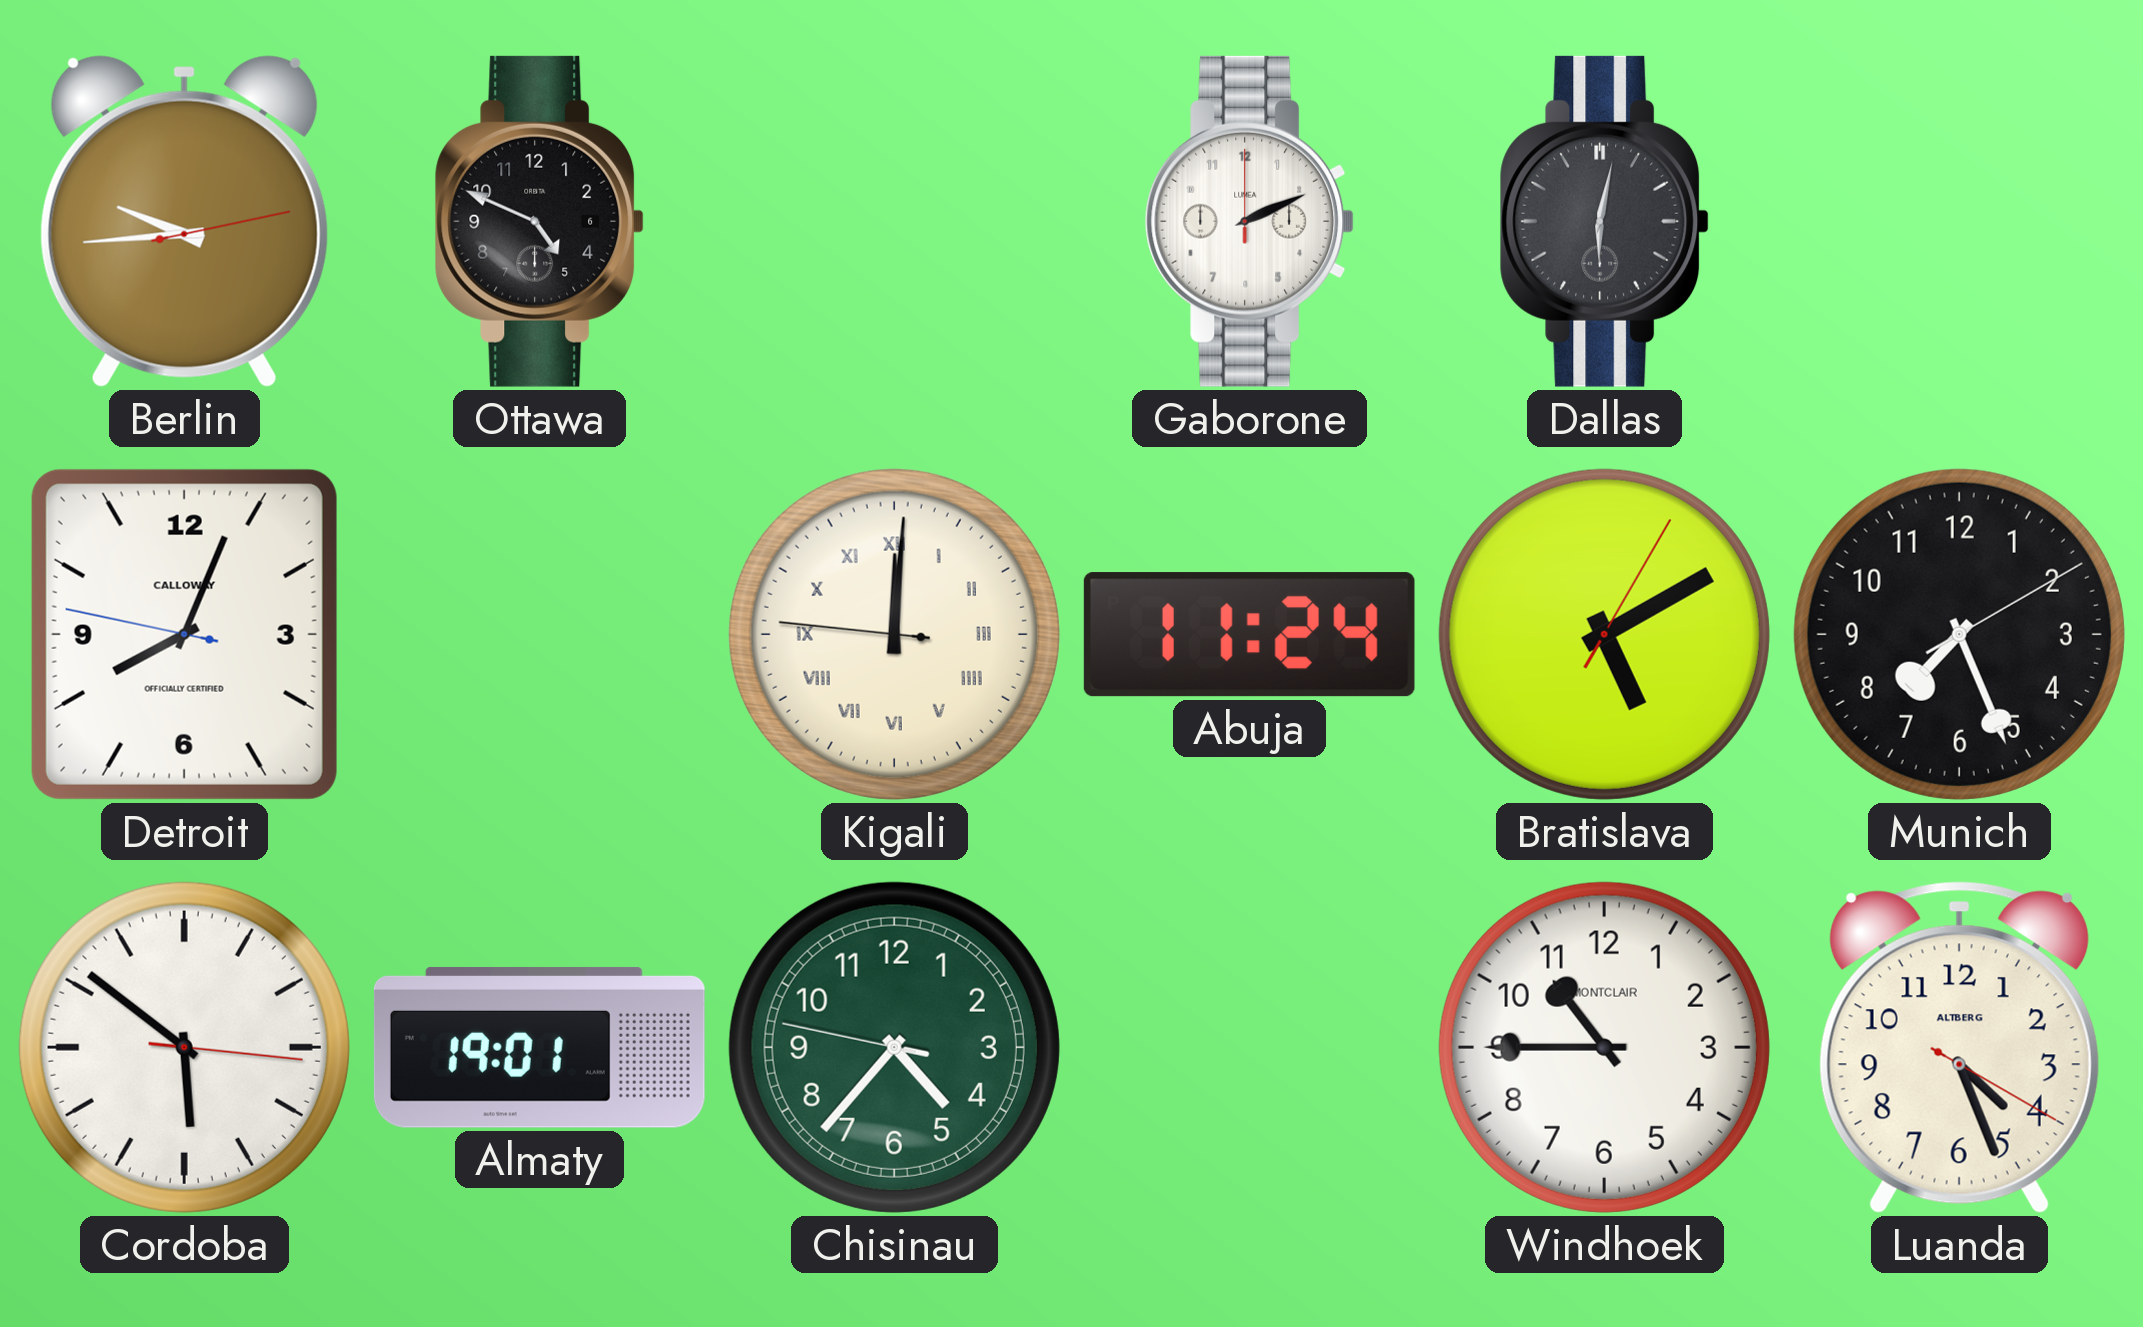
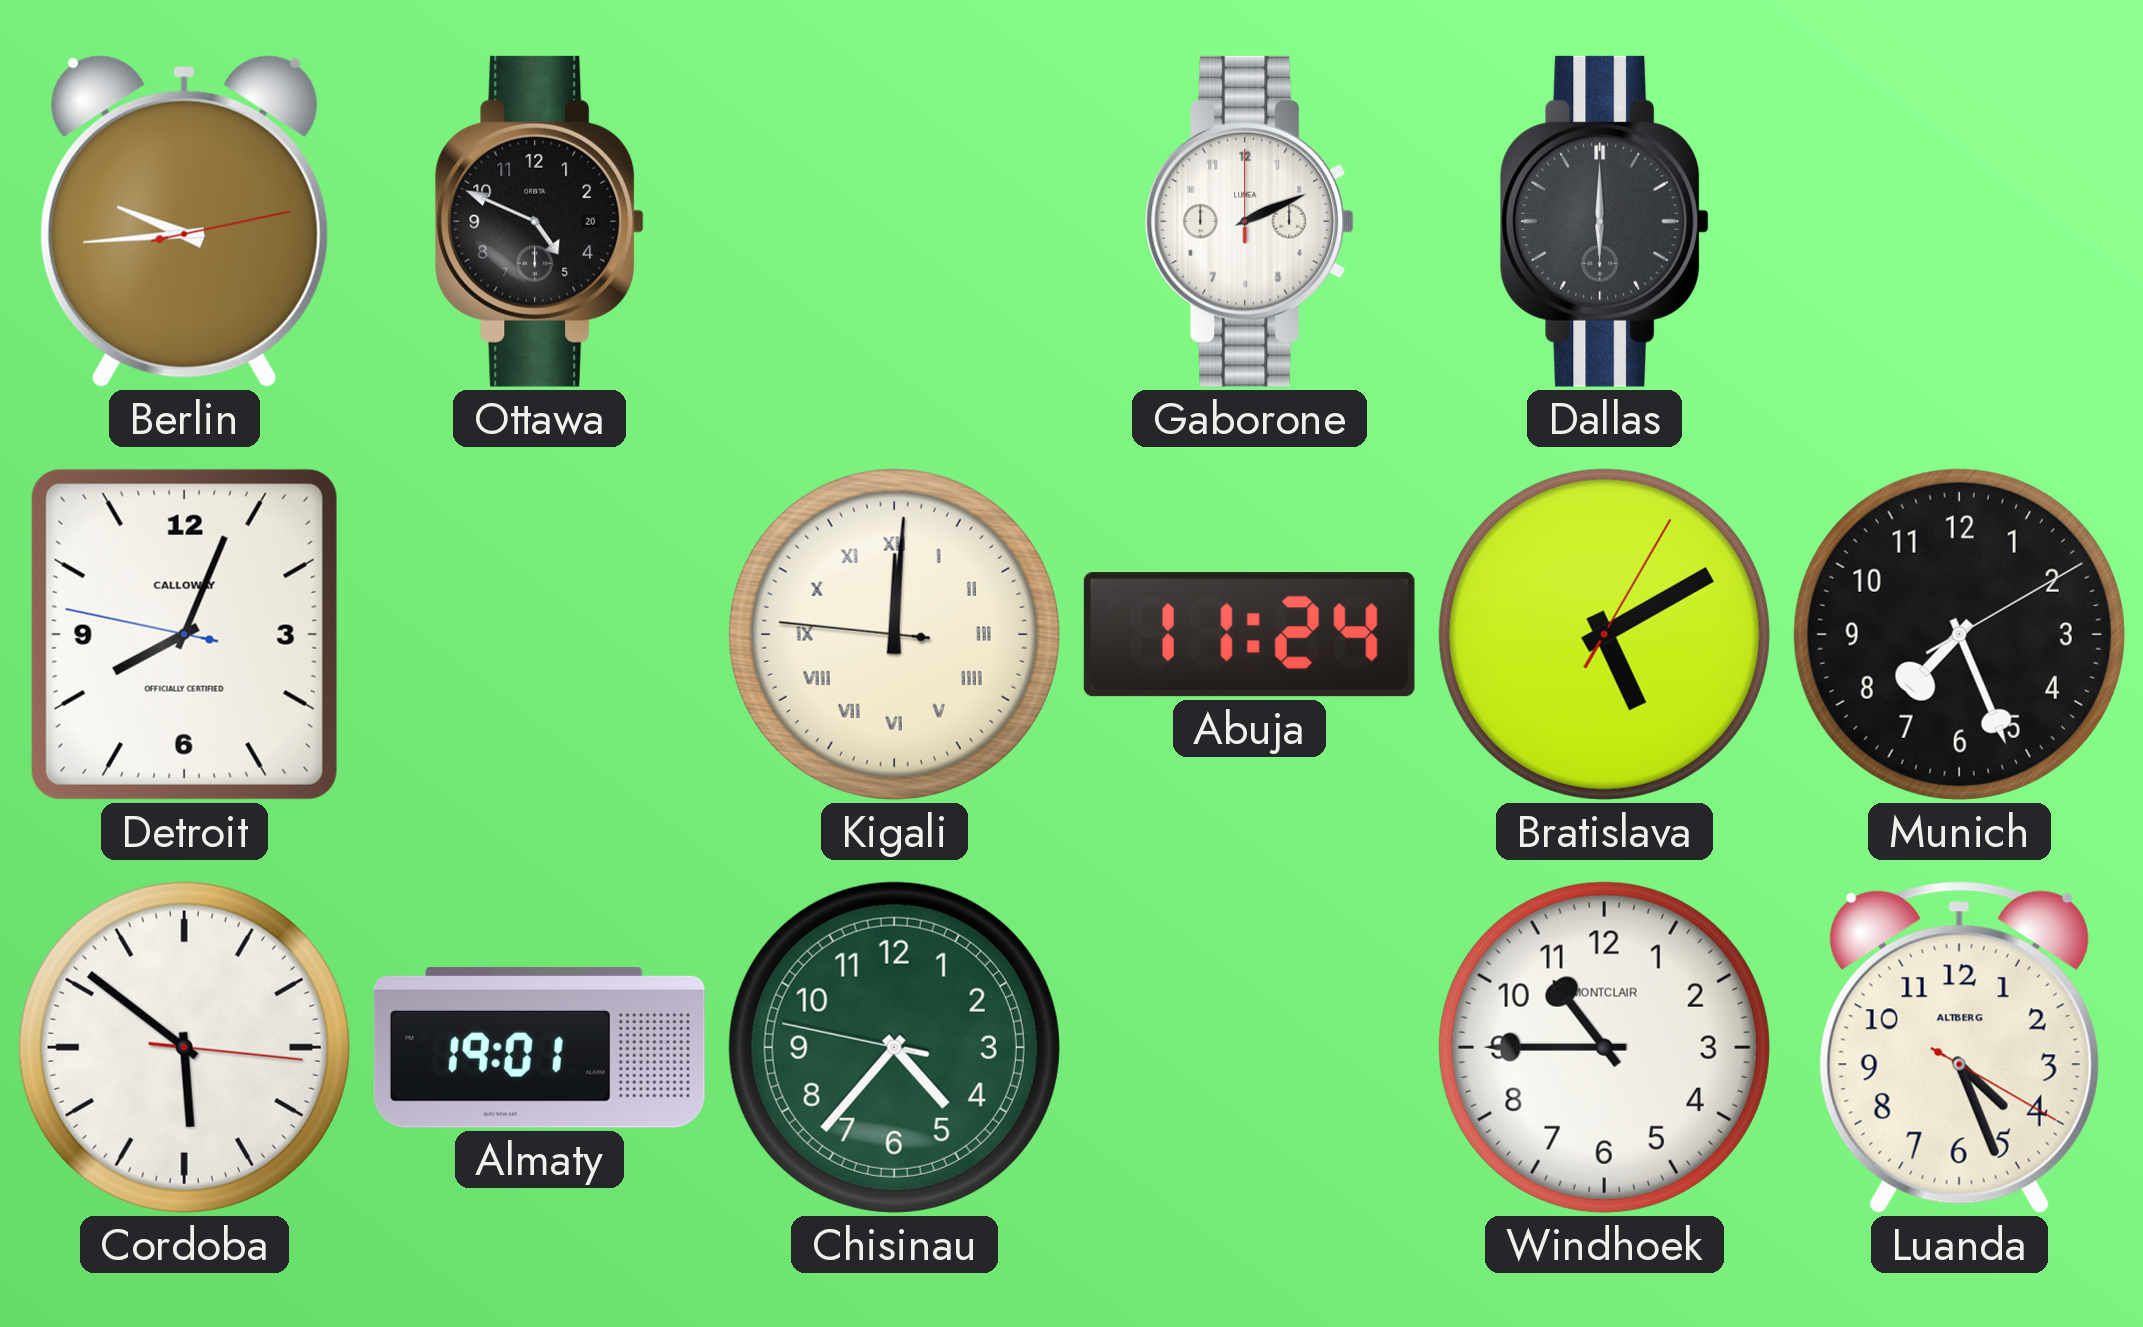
Ottawa date: 6 -> 20
Dallas: 6:02 -> 6:00
